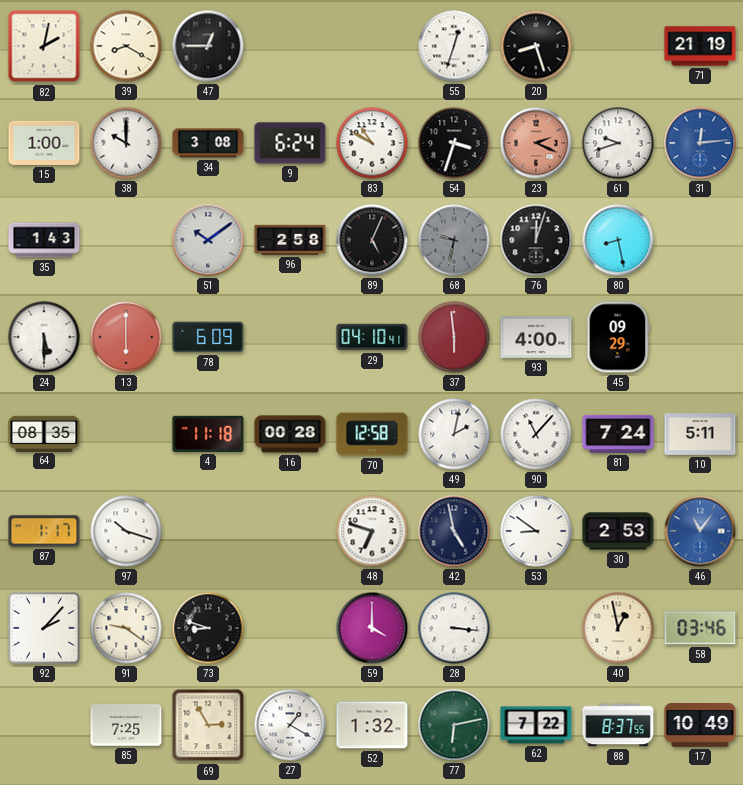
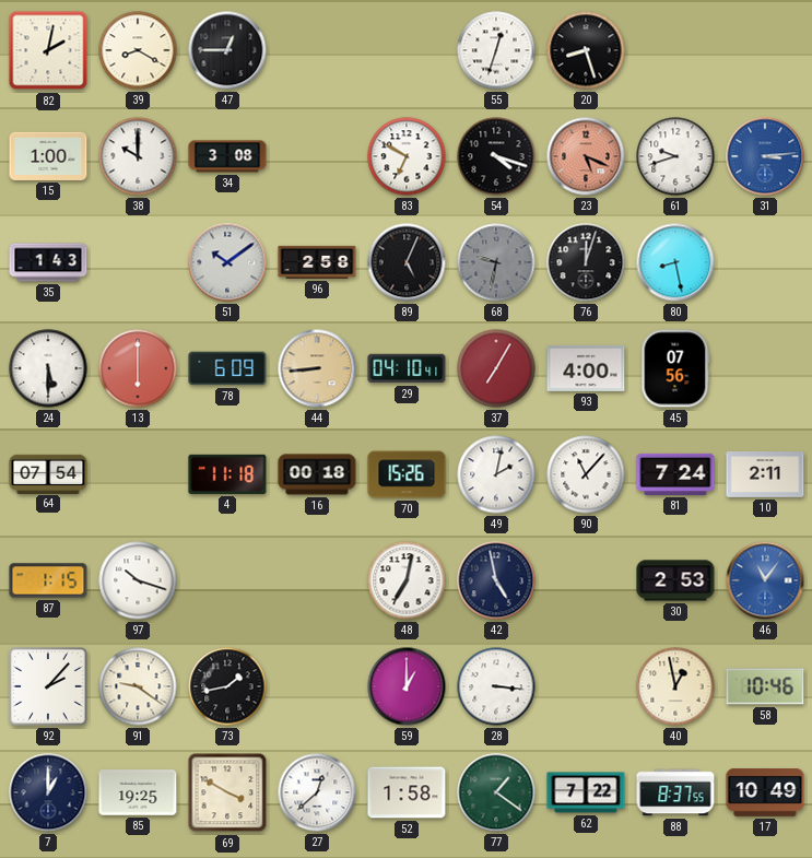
71: 21:19 -> none
9: 6:24 -> none
83: 10:50 -> 6:50
54: 3:33 -> 4:18
23: 2:19 -> 5:19
31: 12:14 -> 3:14
44: none -> 8:44
37: 5:59 -> 7:05
45: 09:29 -> 07:56
64: 08:35 -> 07:54
16: 00:28 -> 00:18
70: 12:58 -> 15:26
10: 5:11 -> 2:11
87: 1:17 -> 1:15
48: 6:48 -> 7:02
53: 8:51 -> none
73: 8:48 -> 1:43
59: 4:00 -> 1:00
58: 03:46 -> 10:46
7: none -> 1:00
85: 7:25 -> 19:25
69: 2:55 -> 3:50
27: 1:20 -> 12:38
52: 1:32 -> 1:58
77: 6:13 -> 1:21
